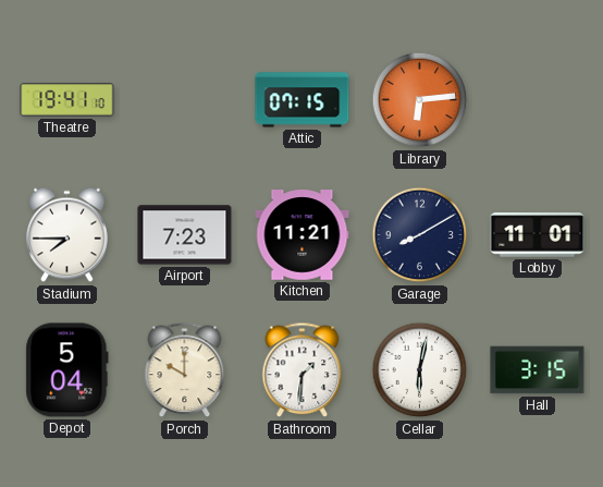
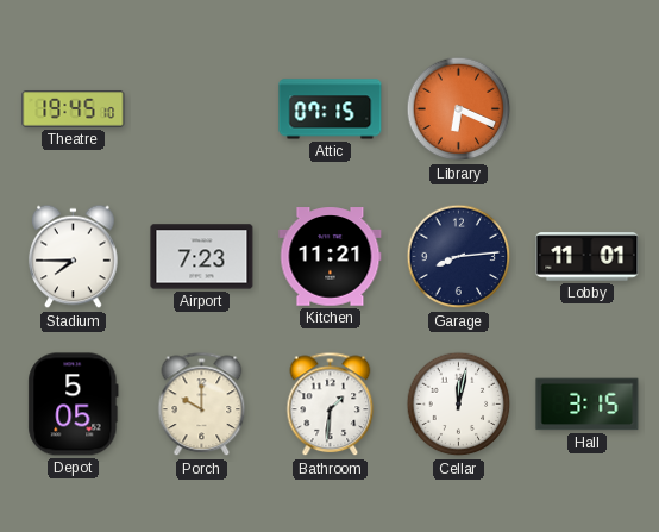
Theatre: 19:41 -> 19:45
Library: 6:14 -> 6:19
Garage: 8:10 -> 8:14
Depot: 5:04 -> 5:05
Cellar: 6:02 -> 12:02
